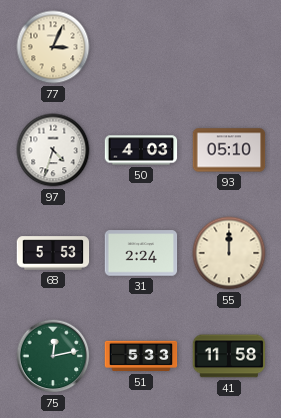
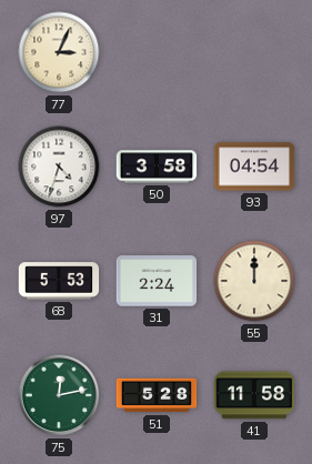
50: 4:03 -> 3:58
93: 05:10 -> 04:54
51: 5:33 -> 5:28
